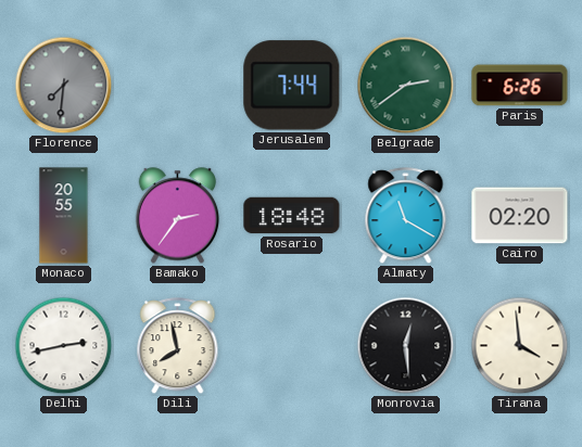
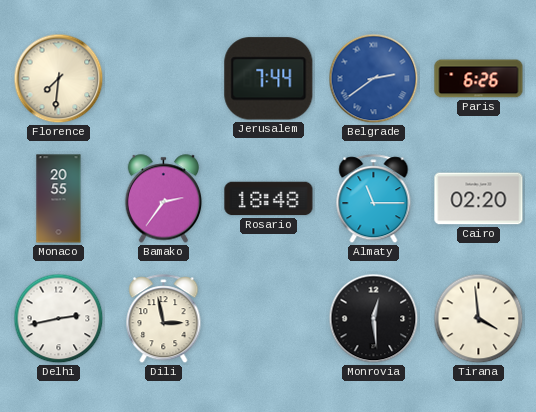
Florence dial: grey -> cream
Belgrade dial: green -> blue
Almaty: 11:20 -> 11:15
Dili: 7:58 -> 2:58
